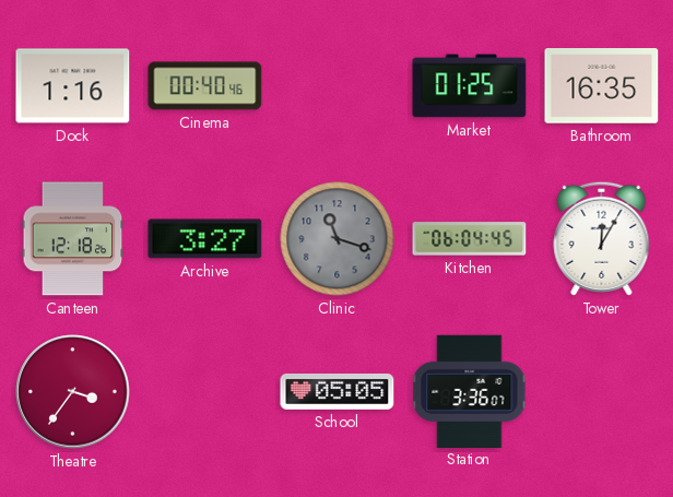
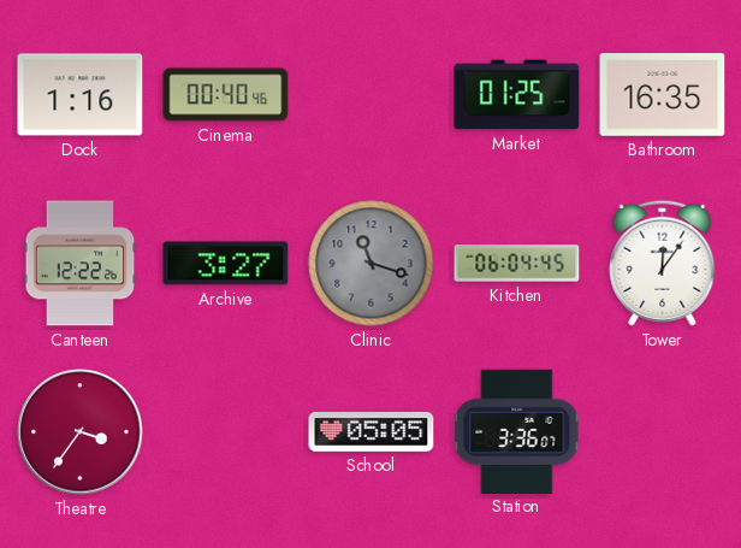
Canteen: 12:18 -> 12:22
Tower: 12:05 -> 12:06
